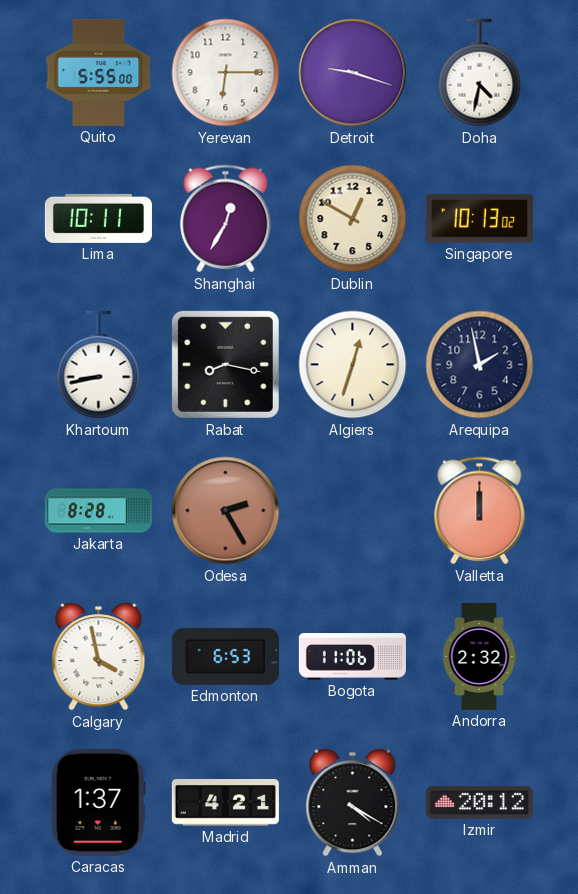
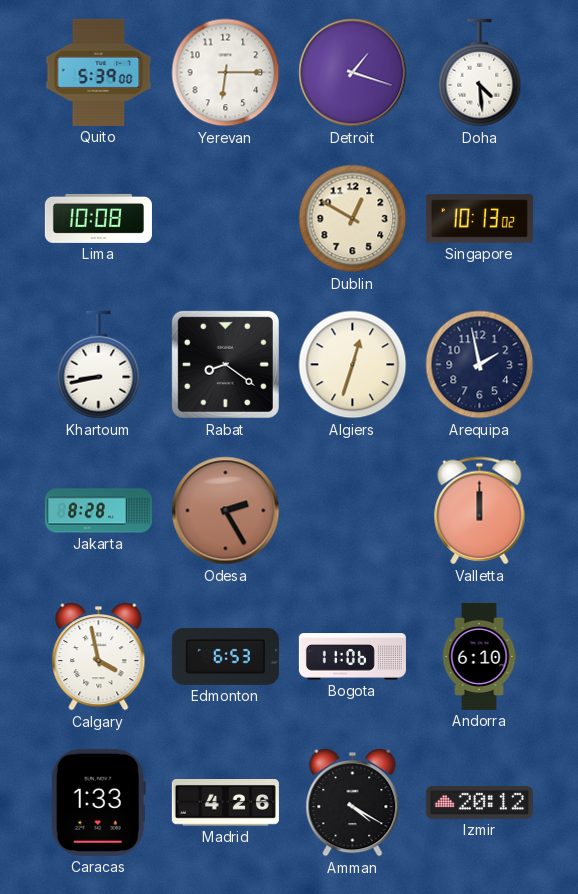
Quito: 5:55 -> 5:39
Detroit: 9:18 -> 1:18
Doha: 4:32 -> 4:29
Lima: 10:11 -> 10:08
Shanghai: 12:35 -> none
Rabat: 8:17 -> 8:21
Andorra: 2:32 -> 6:10
Caracas: 1:37 -> 1:33
Madrid: 4:21 -> 4:26
